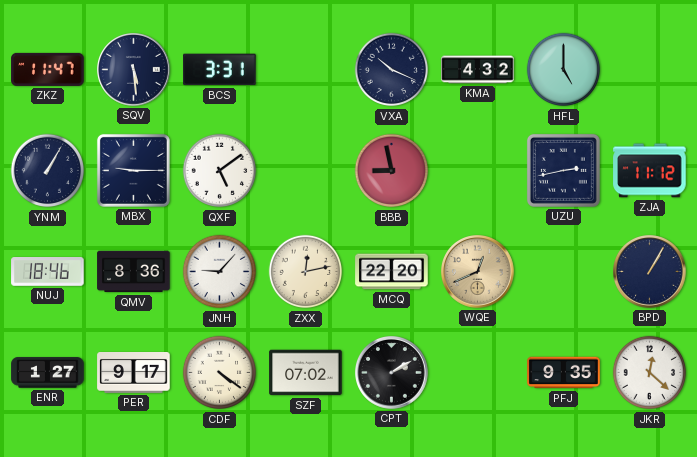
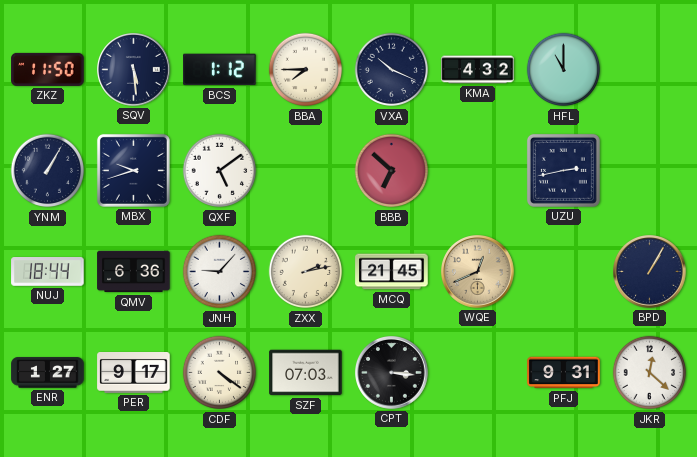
ZKZ: 11:47 -> 11:50
BCS: 3:31 -> 1:12
BBA: none -> 7:45
HFL: 5:00 -> 11:00
MBX: 9:15 -> 9:42
BBB: 8:58 -> 6:52
ZJA: 11:12 -> none
NUJ: 18:46 -> 18:44
QMV: 8:36 -> 6:36
ZXX: 12:13 -> 2:13
MCQ: 22:20 -> 21:45
SZF: 07:02 -> 07:03
CPT: 2:10 -> 3:16
PFJ: 9:35 -> 9:31
